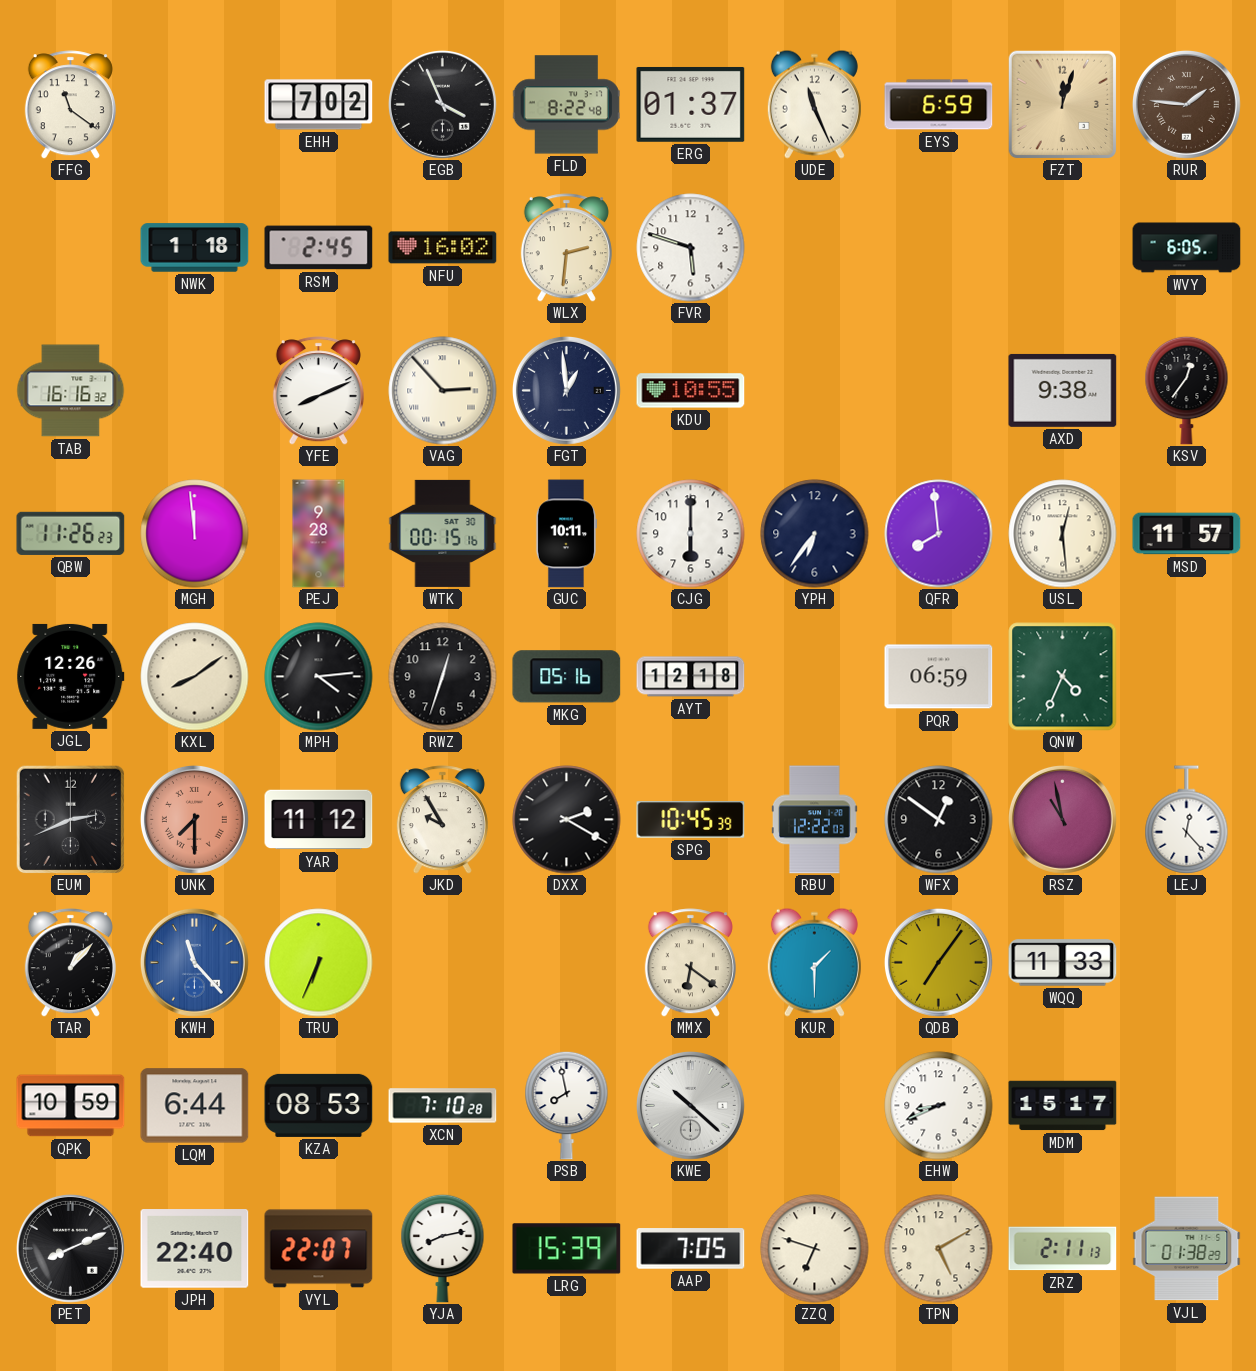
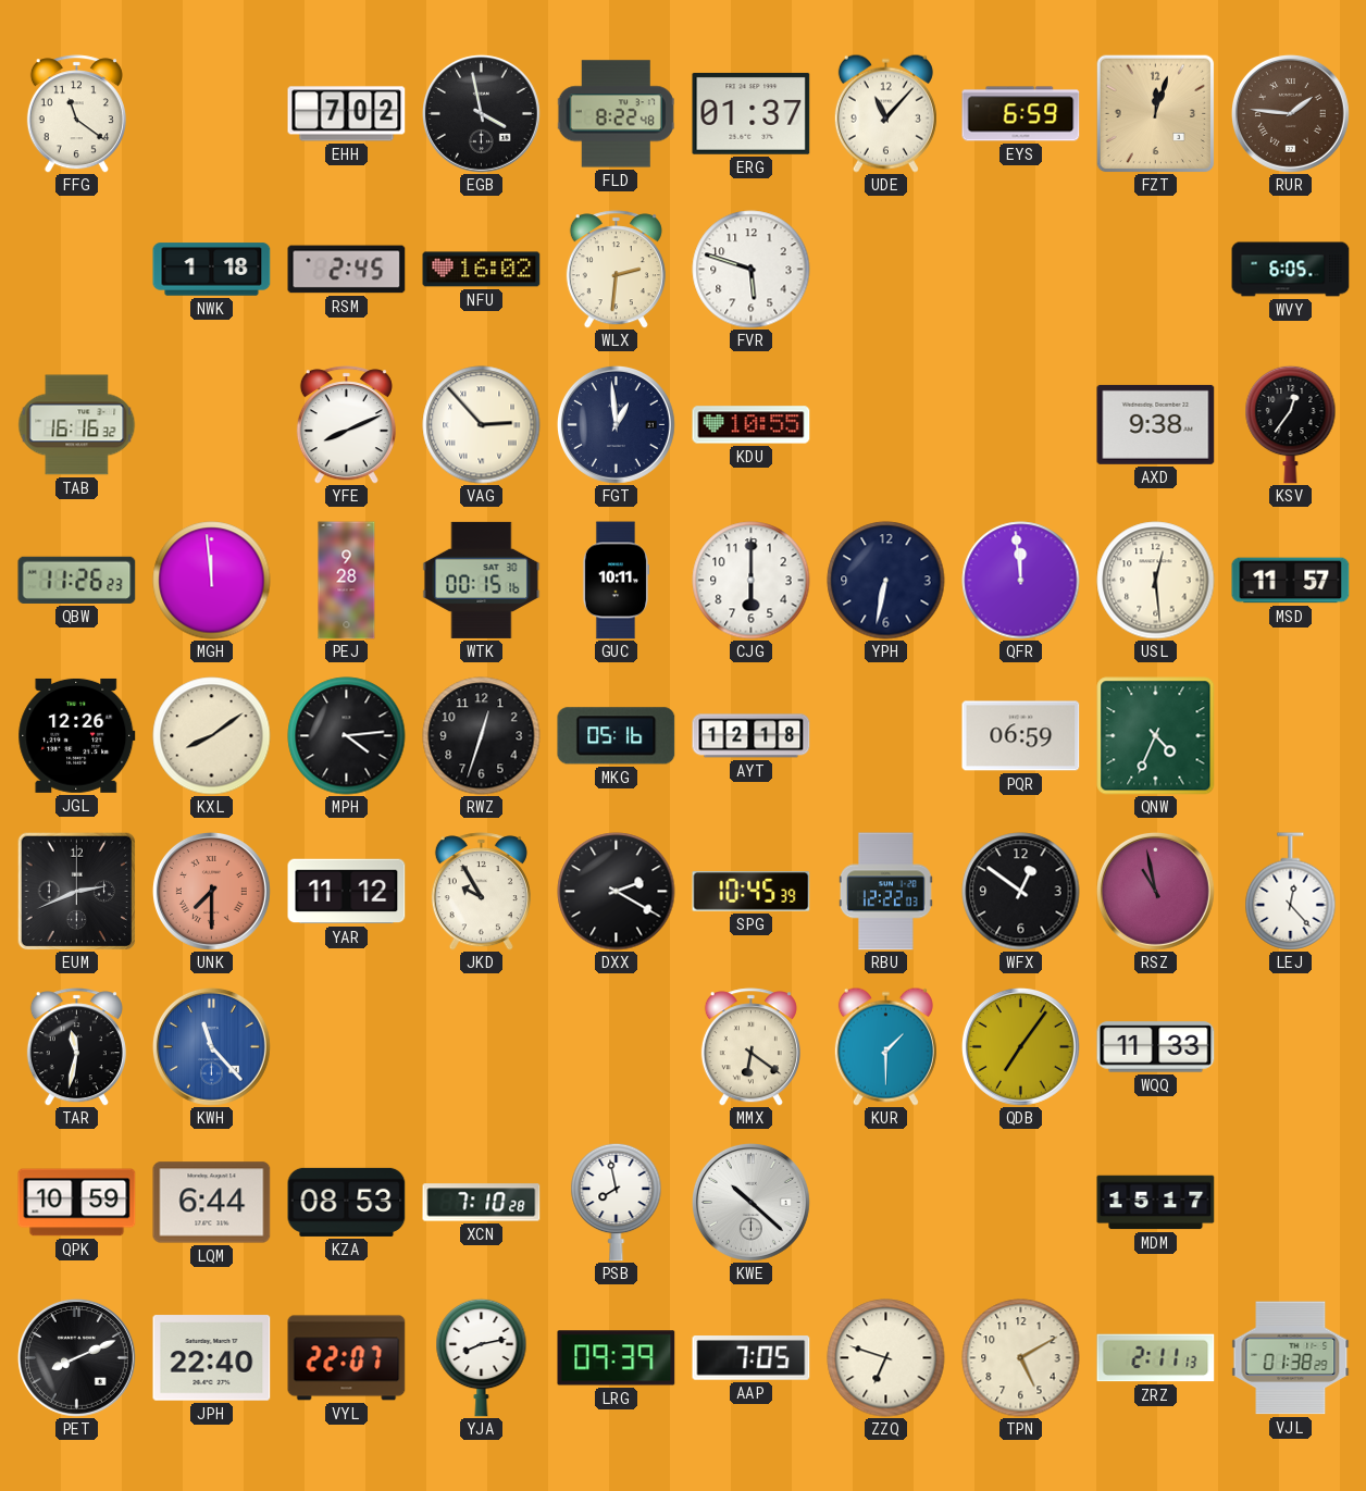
EGB: 3:56 -> 3:58
UDE: 11:26 -> 11:07
YPH: 6:36 -> 6:32
QFR: 7:59 -> 11:59
TAR: 1:07 -> 11:32
TRU: 6:34 -> none
EHW: 8:41 -> none
LRG: 15:39 -> 09:39
